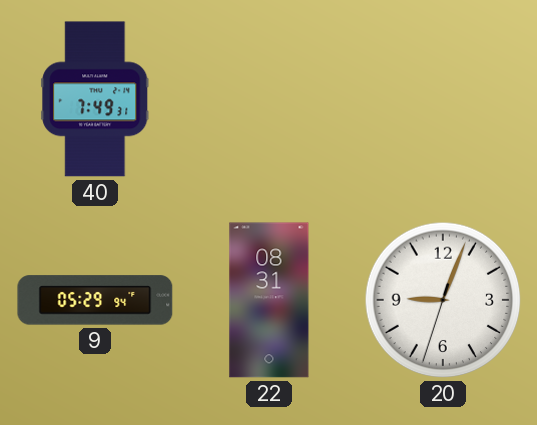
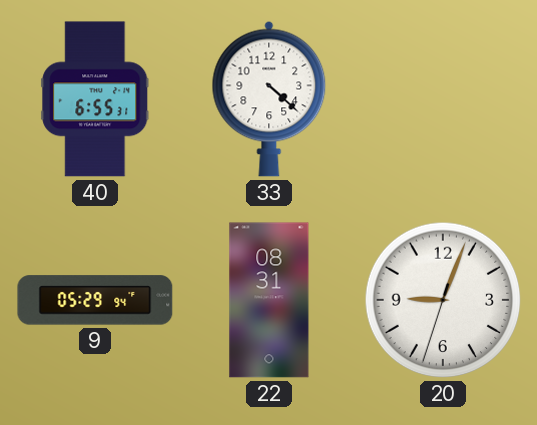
40: 7:49 -> 6:55
33: none -> 4:22
